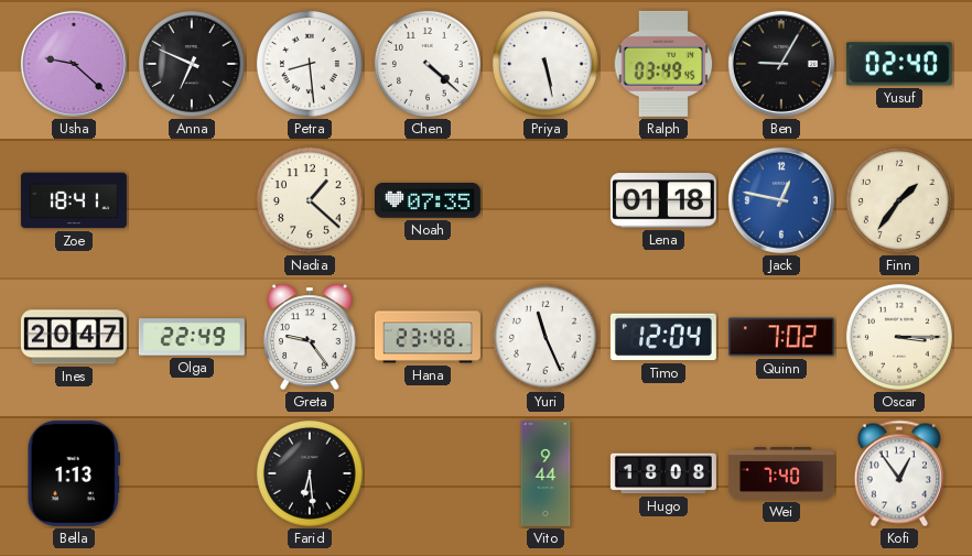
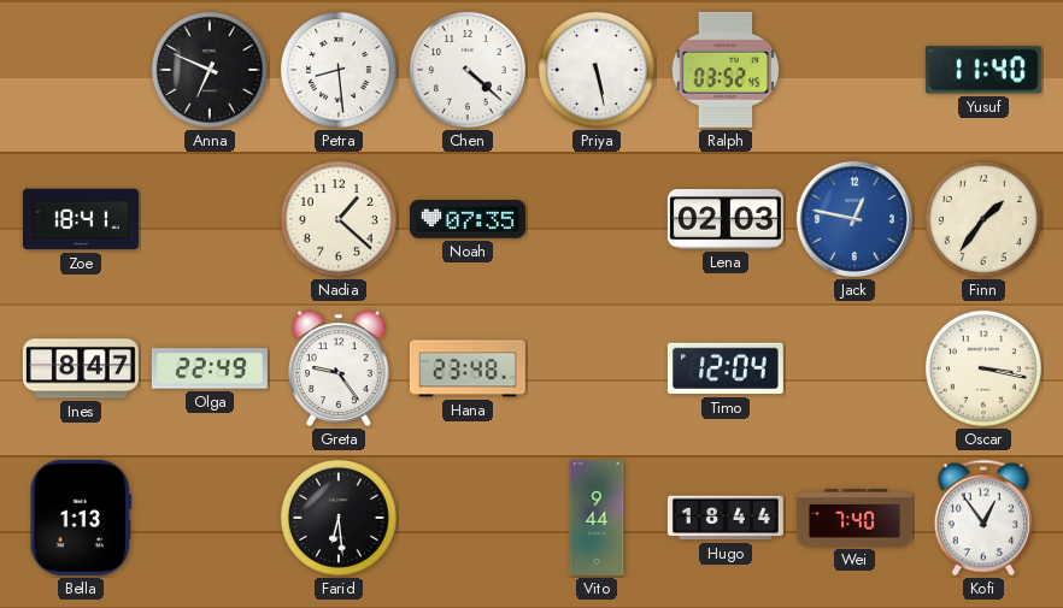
Usha: 9:22 -> none
Ralph: 03:49 -> 03:52
Ben: 9:05 -> none
Yusuf: 02:40 -> 11:40
Lena: 01:18 -> 02:03
Ines: 20:47 -> 8:47
Yuri: 11:26 -> none
Quinn: 7:02 -> none
Oscar: 3:15 -> 3:17
Hugo: 18:08 -> 18:44
